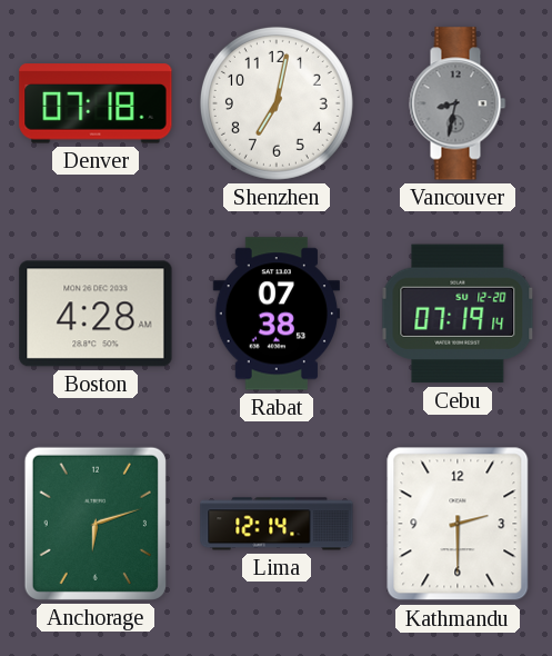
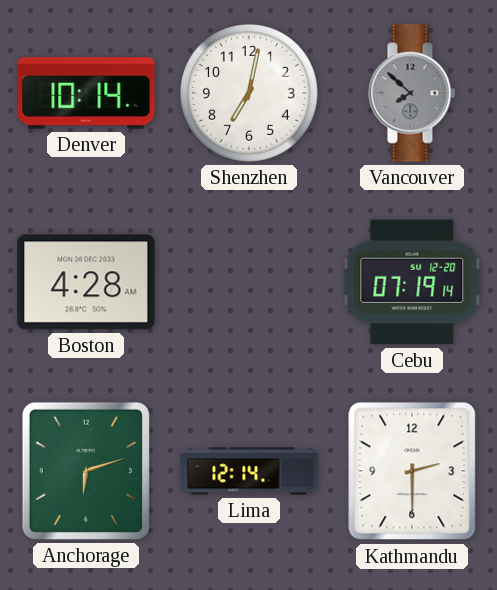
Denver: 07:18 -> 10:14
Vancouver: 8:32 -> 7:52
Rabat: 07:38 -> none
